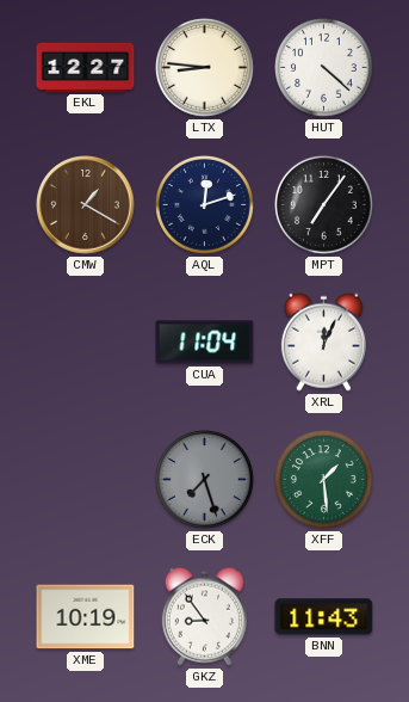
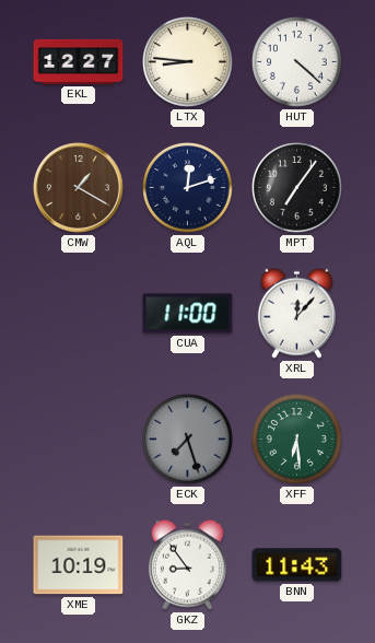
CUA: 11:04 -> 11:00
XRL: 12:04 -> 12:07
XFF: 1:29 -> 6:29
